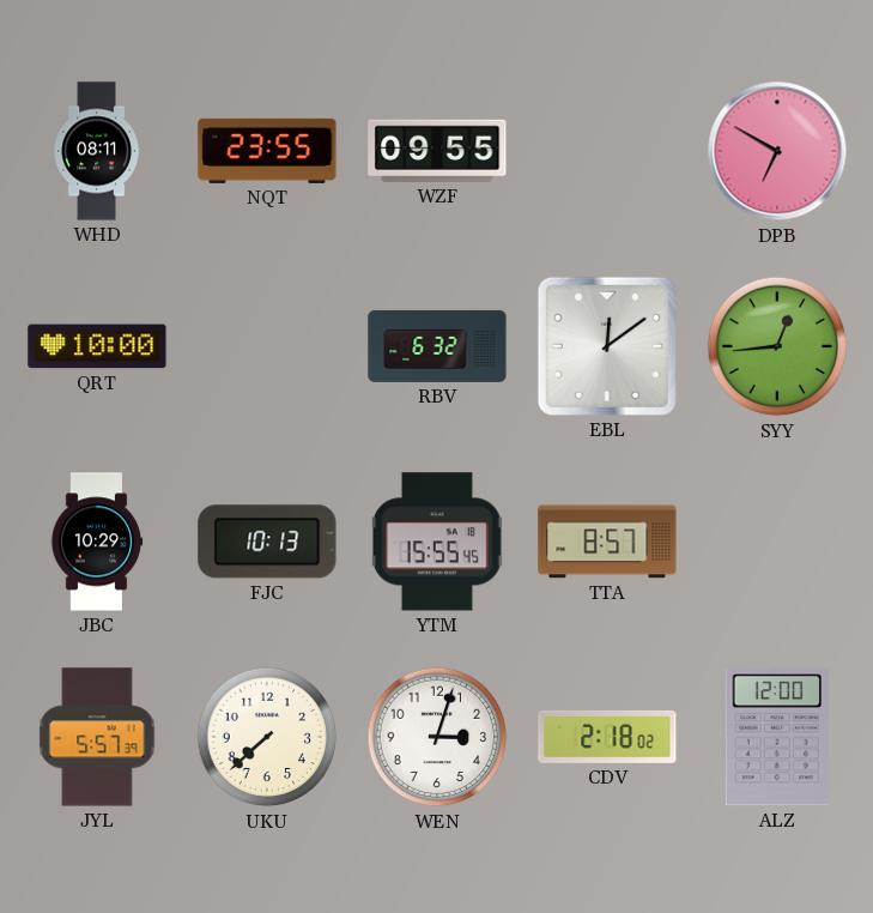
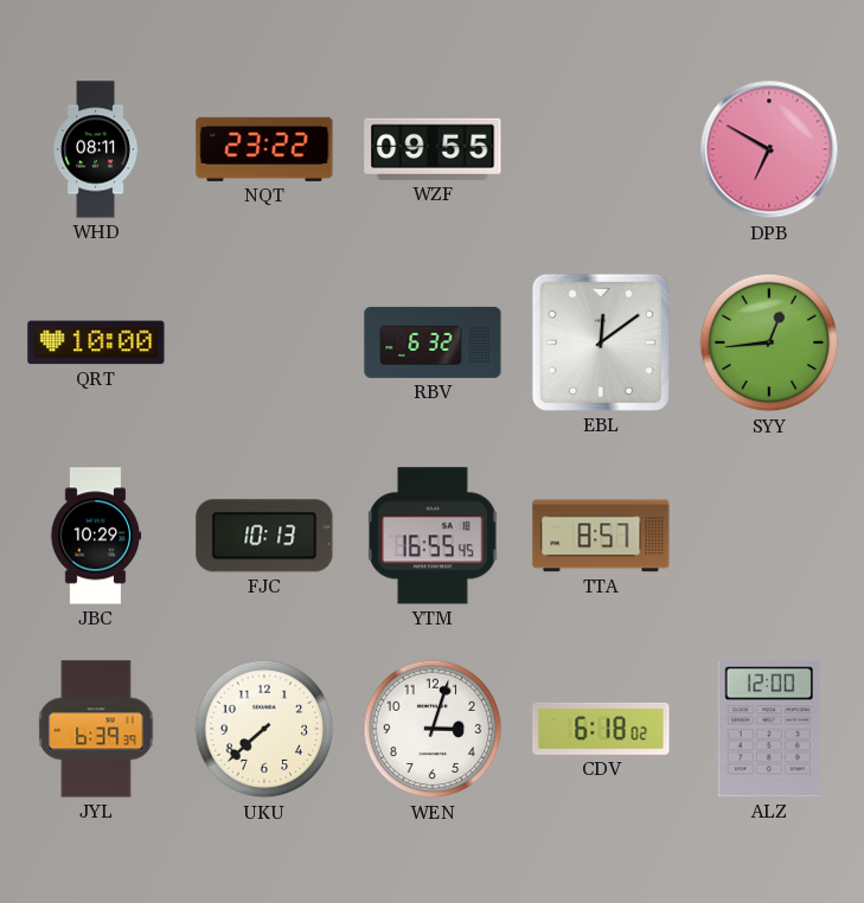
NQT: 23:55 -> 23:22
YTM: 15:55 -> 16:55
JYL: 5:57 -> 6:39
CDV: 2:18 -> 6:18
